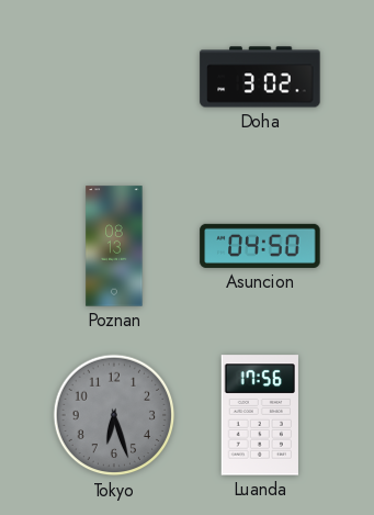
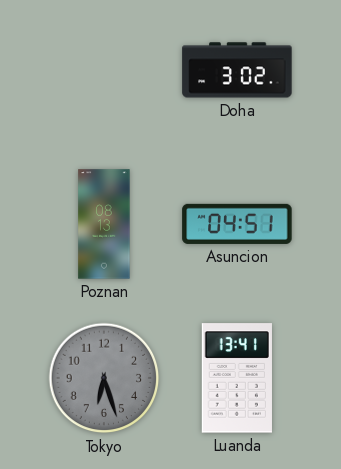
Asuncion: 04:50 -> 04:51
Luanda: 17:56 -> 13:41
